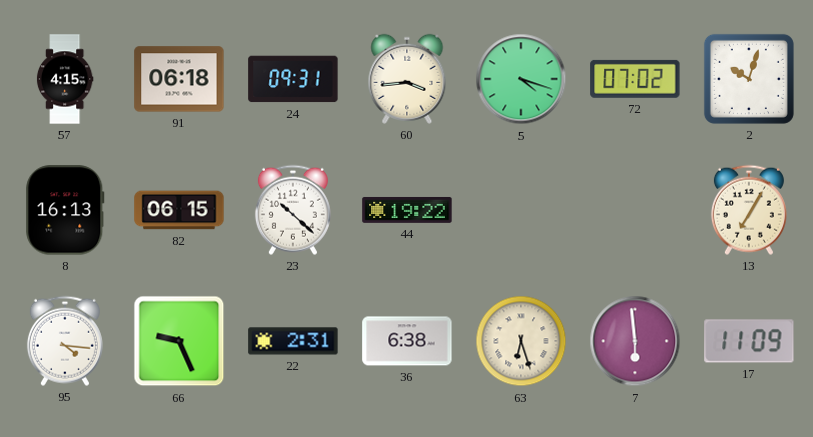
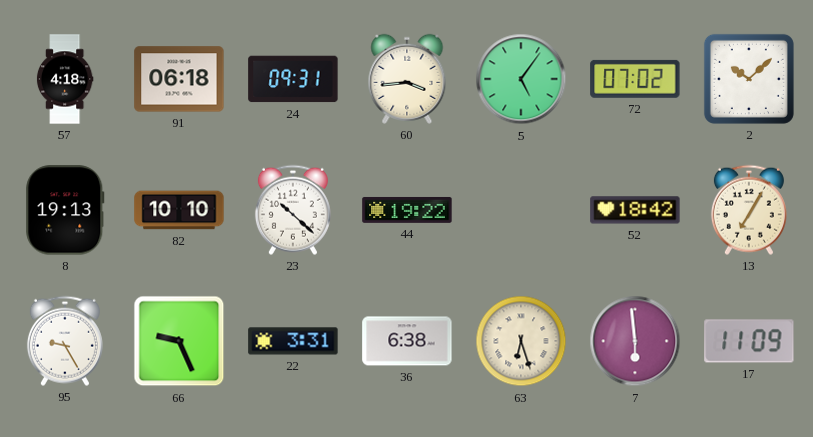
57: 4:15 -> 4:18
5: 4:18 -> 5:06
2: 10:03 -> 10:08
8: 16:13 -> 19:13
82: 06:15 -> 10:10
52: none -> 18:42
95: 4:16 -> 9:25
22: 2:31 -> 3:31
